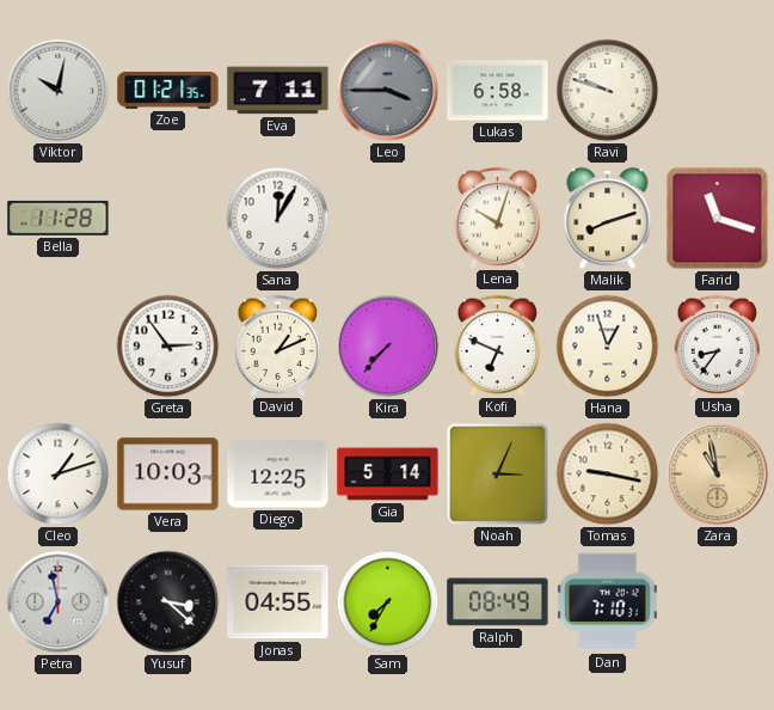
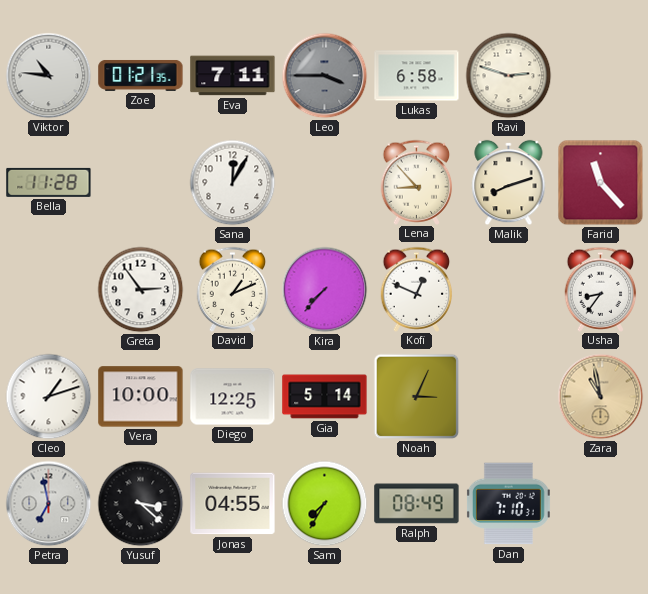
Viktor: 10:02 -> 10:46
Ravi: 9:48 -> 2:48
Lena: 10:03 -> 8:53
Farid: 11:18 -> 11:23
Kofi: 6:49 -> 12:49
Hana: 12:57 -> none
Vera: 10:03 -> 10:00
Tomas: 9:17 -> none
